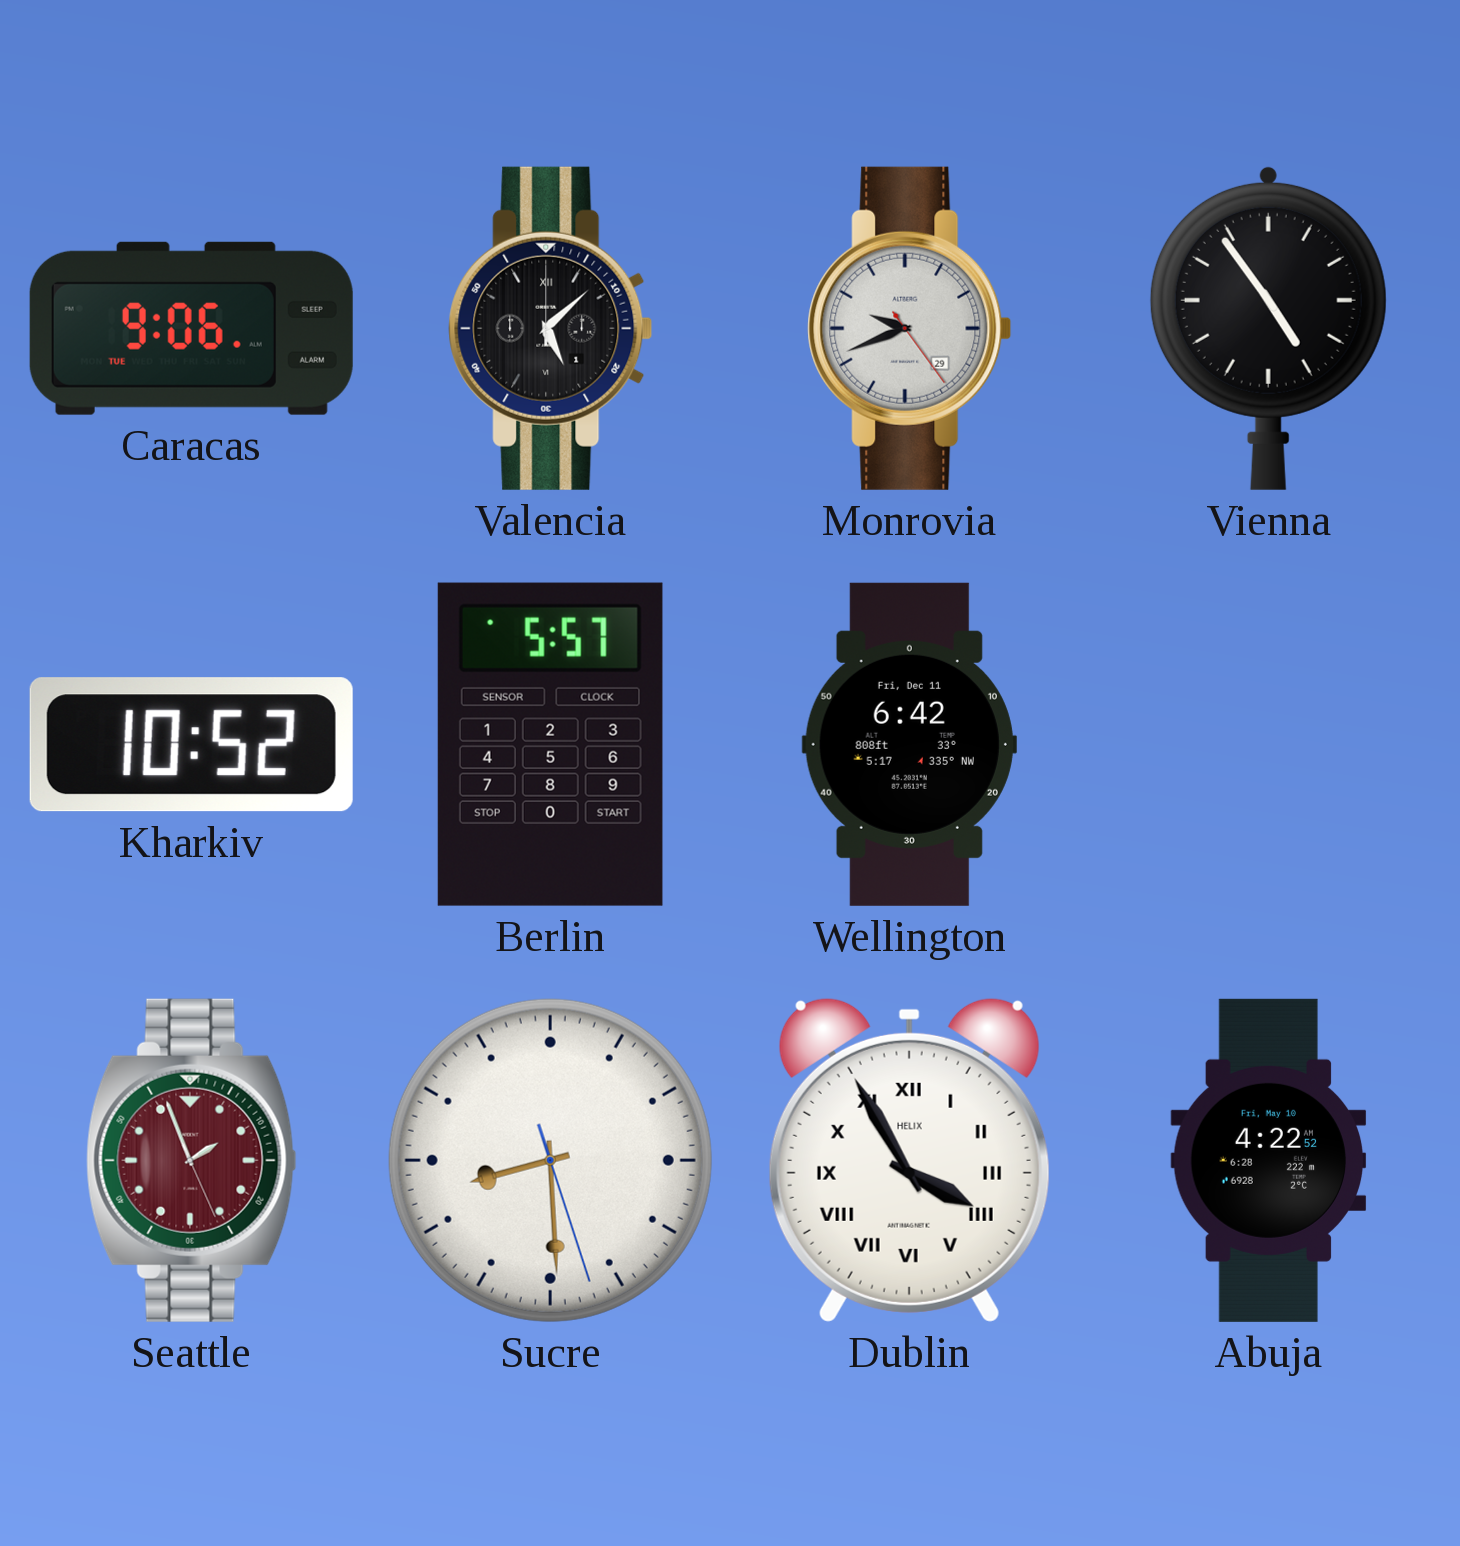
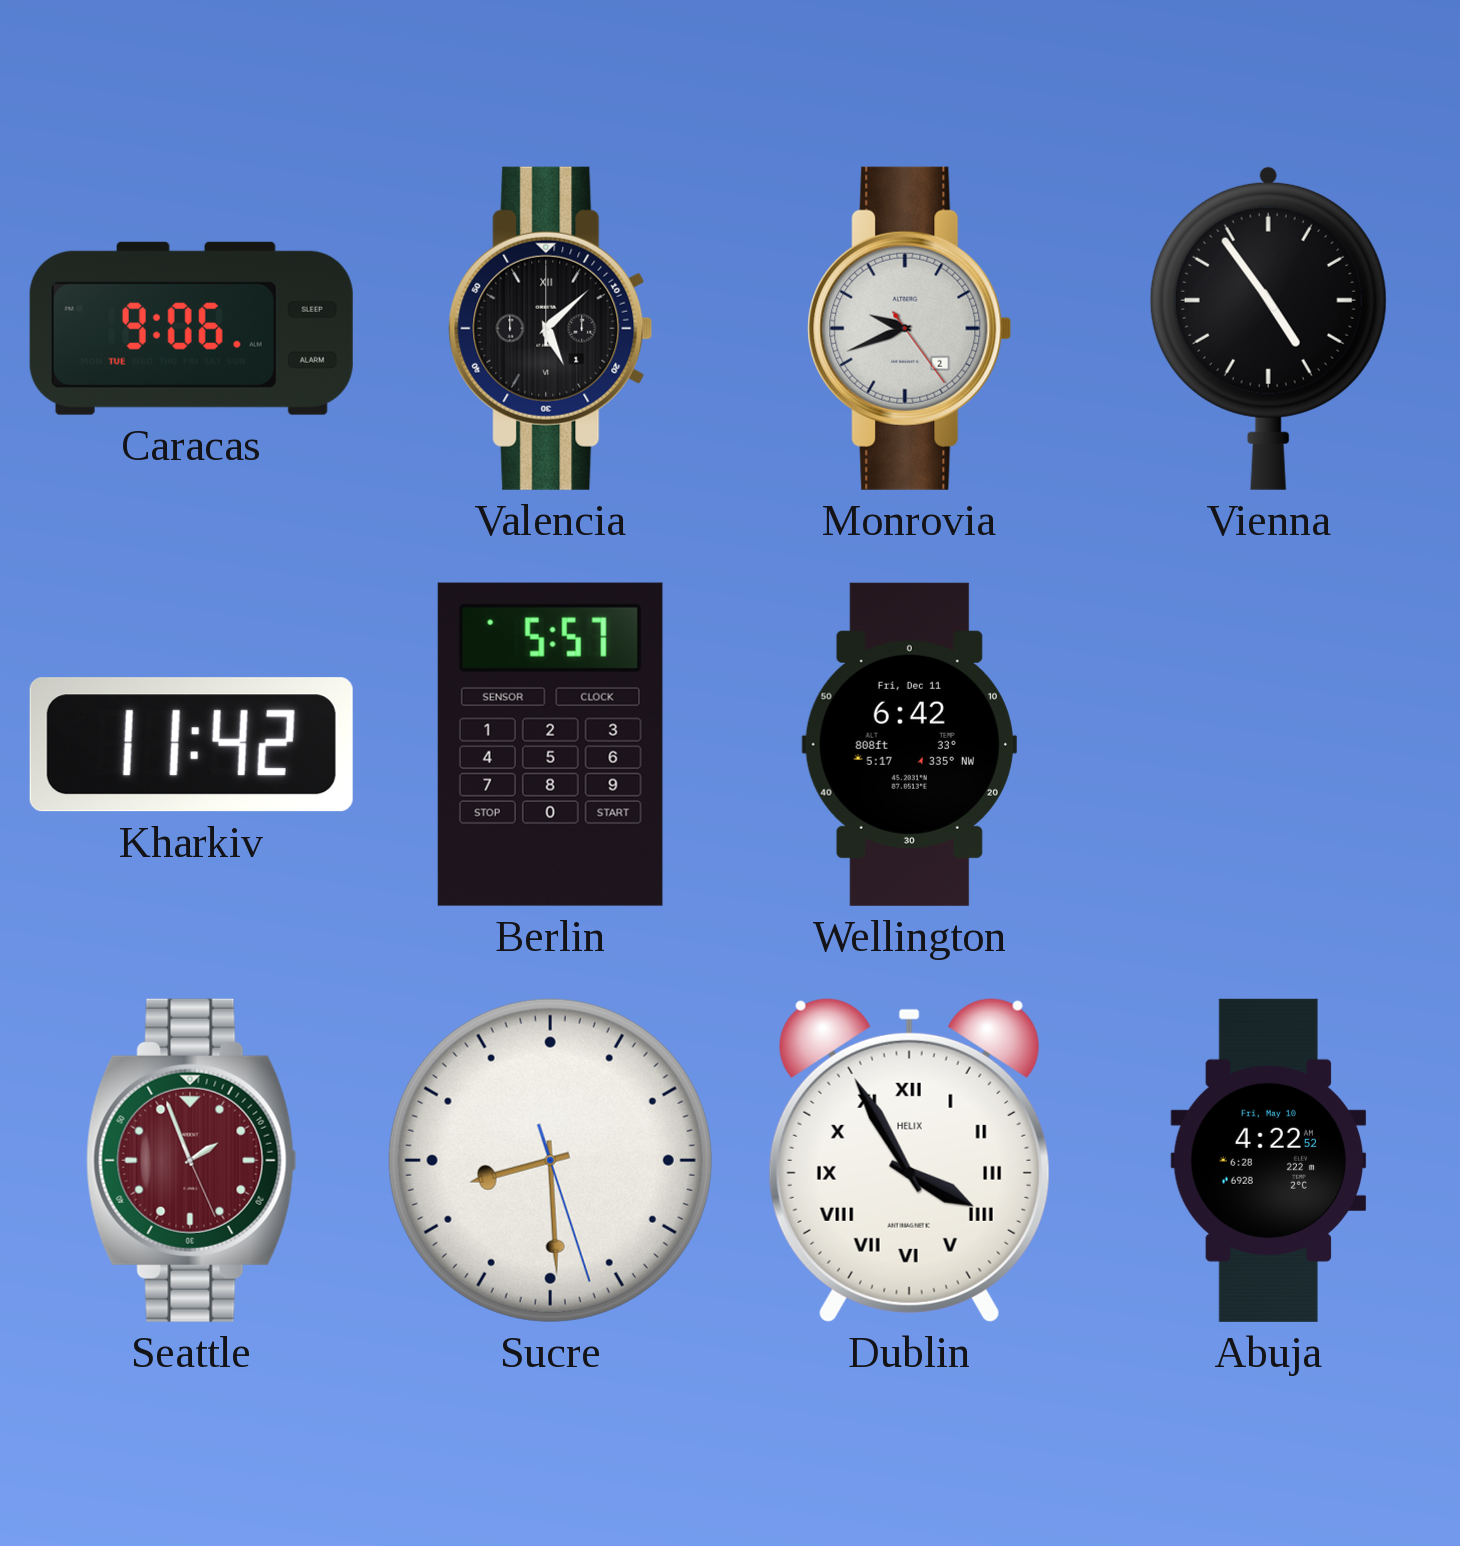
Monrovia date: 29 -> 2
Kharkiv: 10:52 -> 11:42
